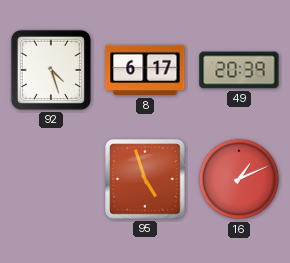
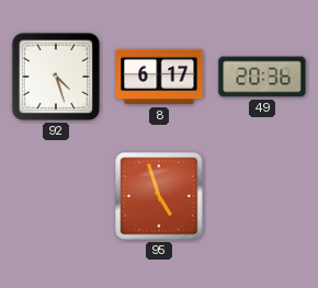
49: 20:39 -> 20:36
16: 1:11 -> none
